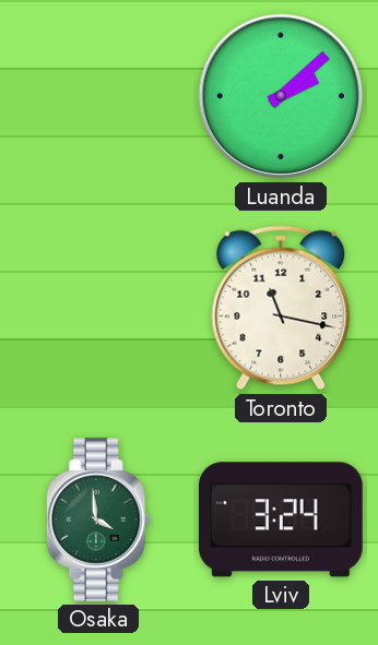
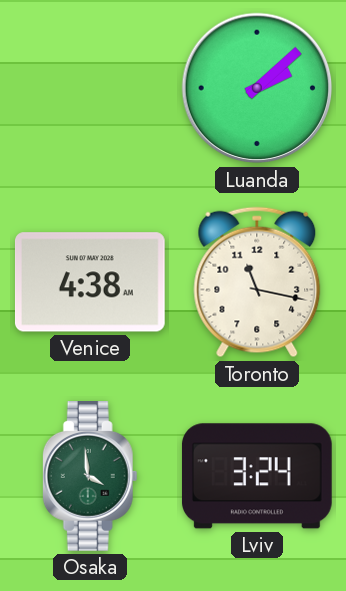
Venice: none -> 4:38
